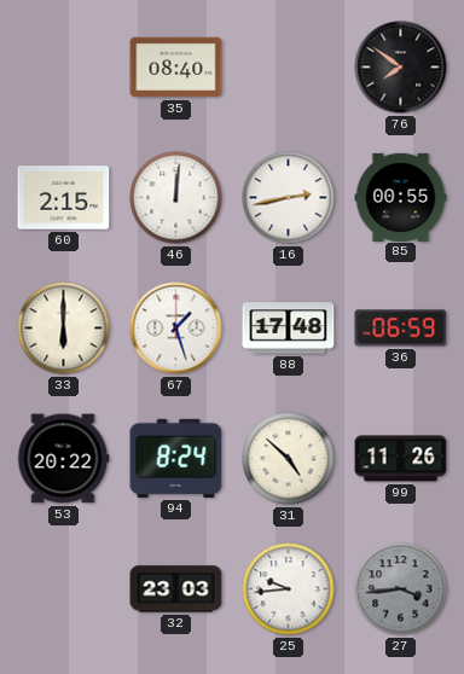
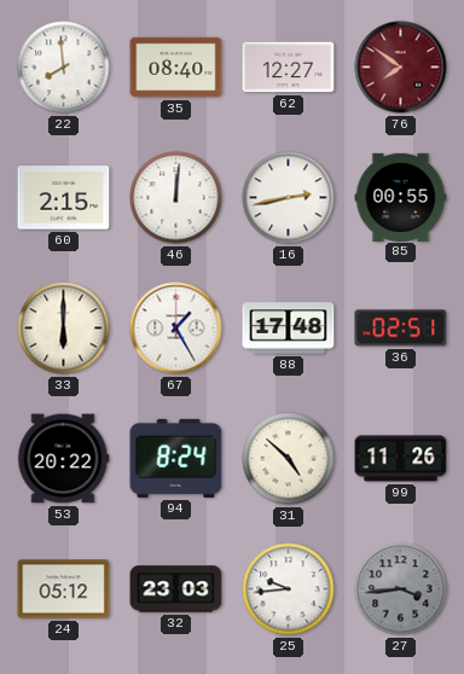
22: none -> 7:59
62: none -> 12:27
76 dial: black -> burgundy
67: 1:27 -> 1:25
36: 06:59 -> 02:51
24: none -> 05:12
